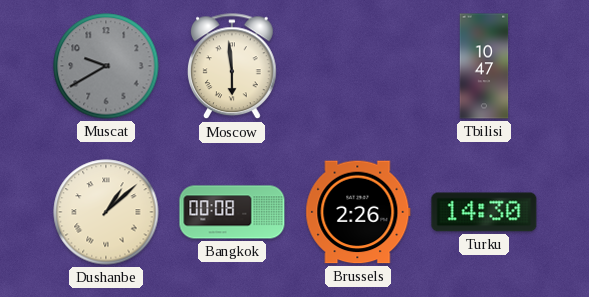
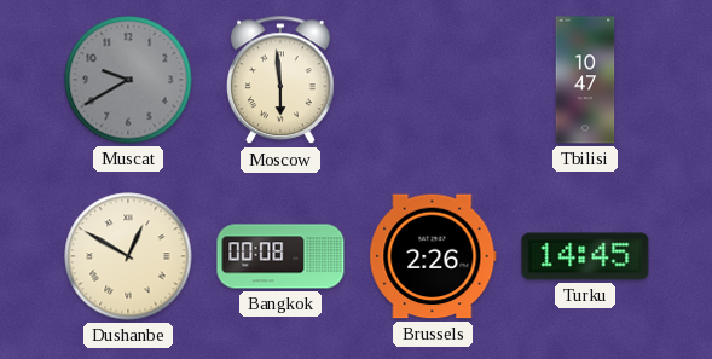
Dushanbe: 1:08 -> 12:50
Turku: 14:30 -> 14:45
